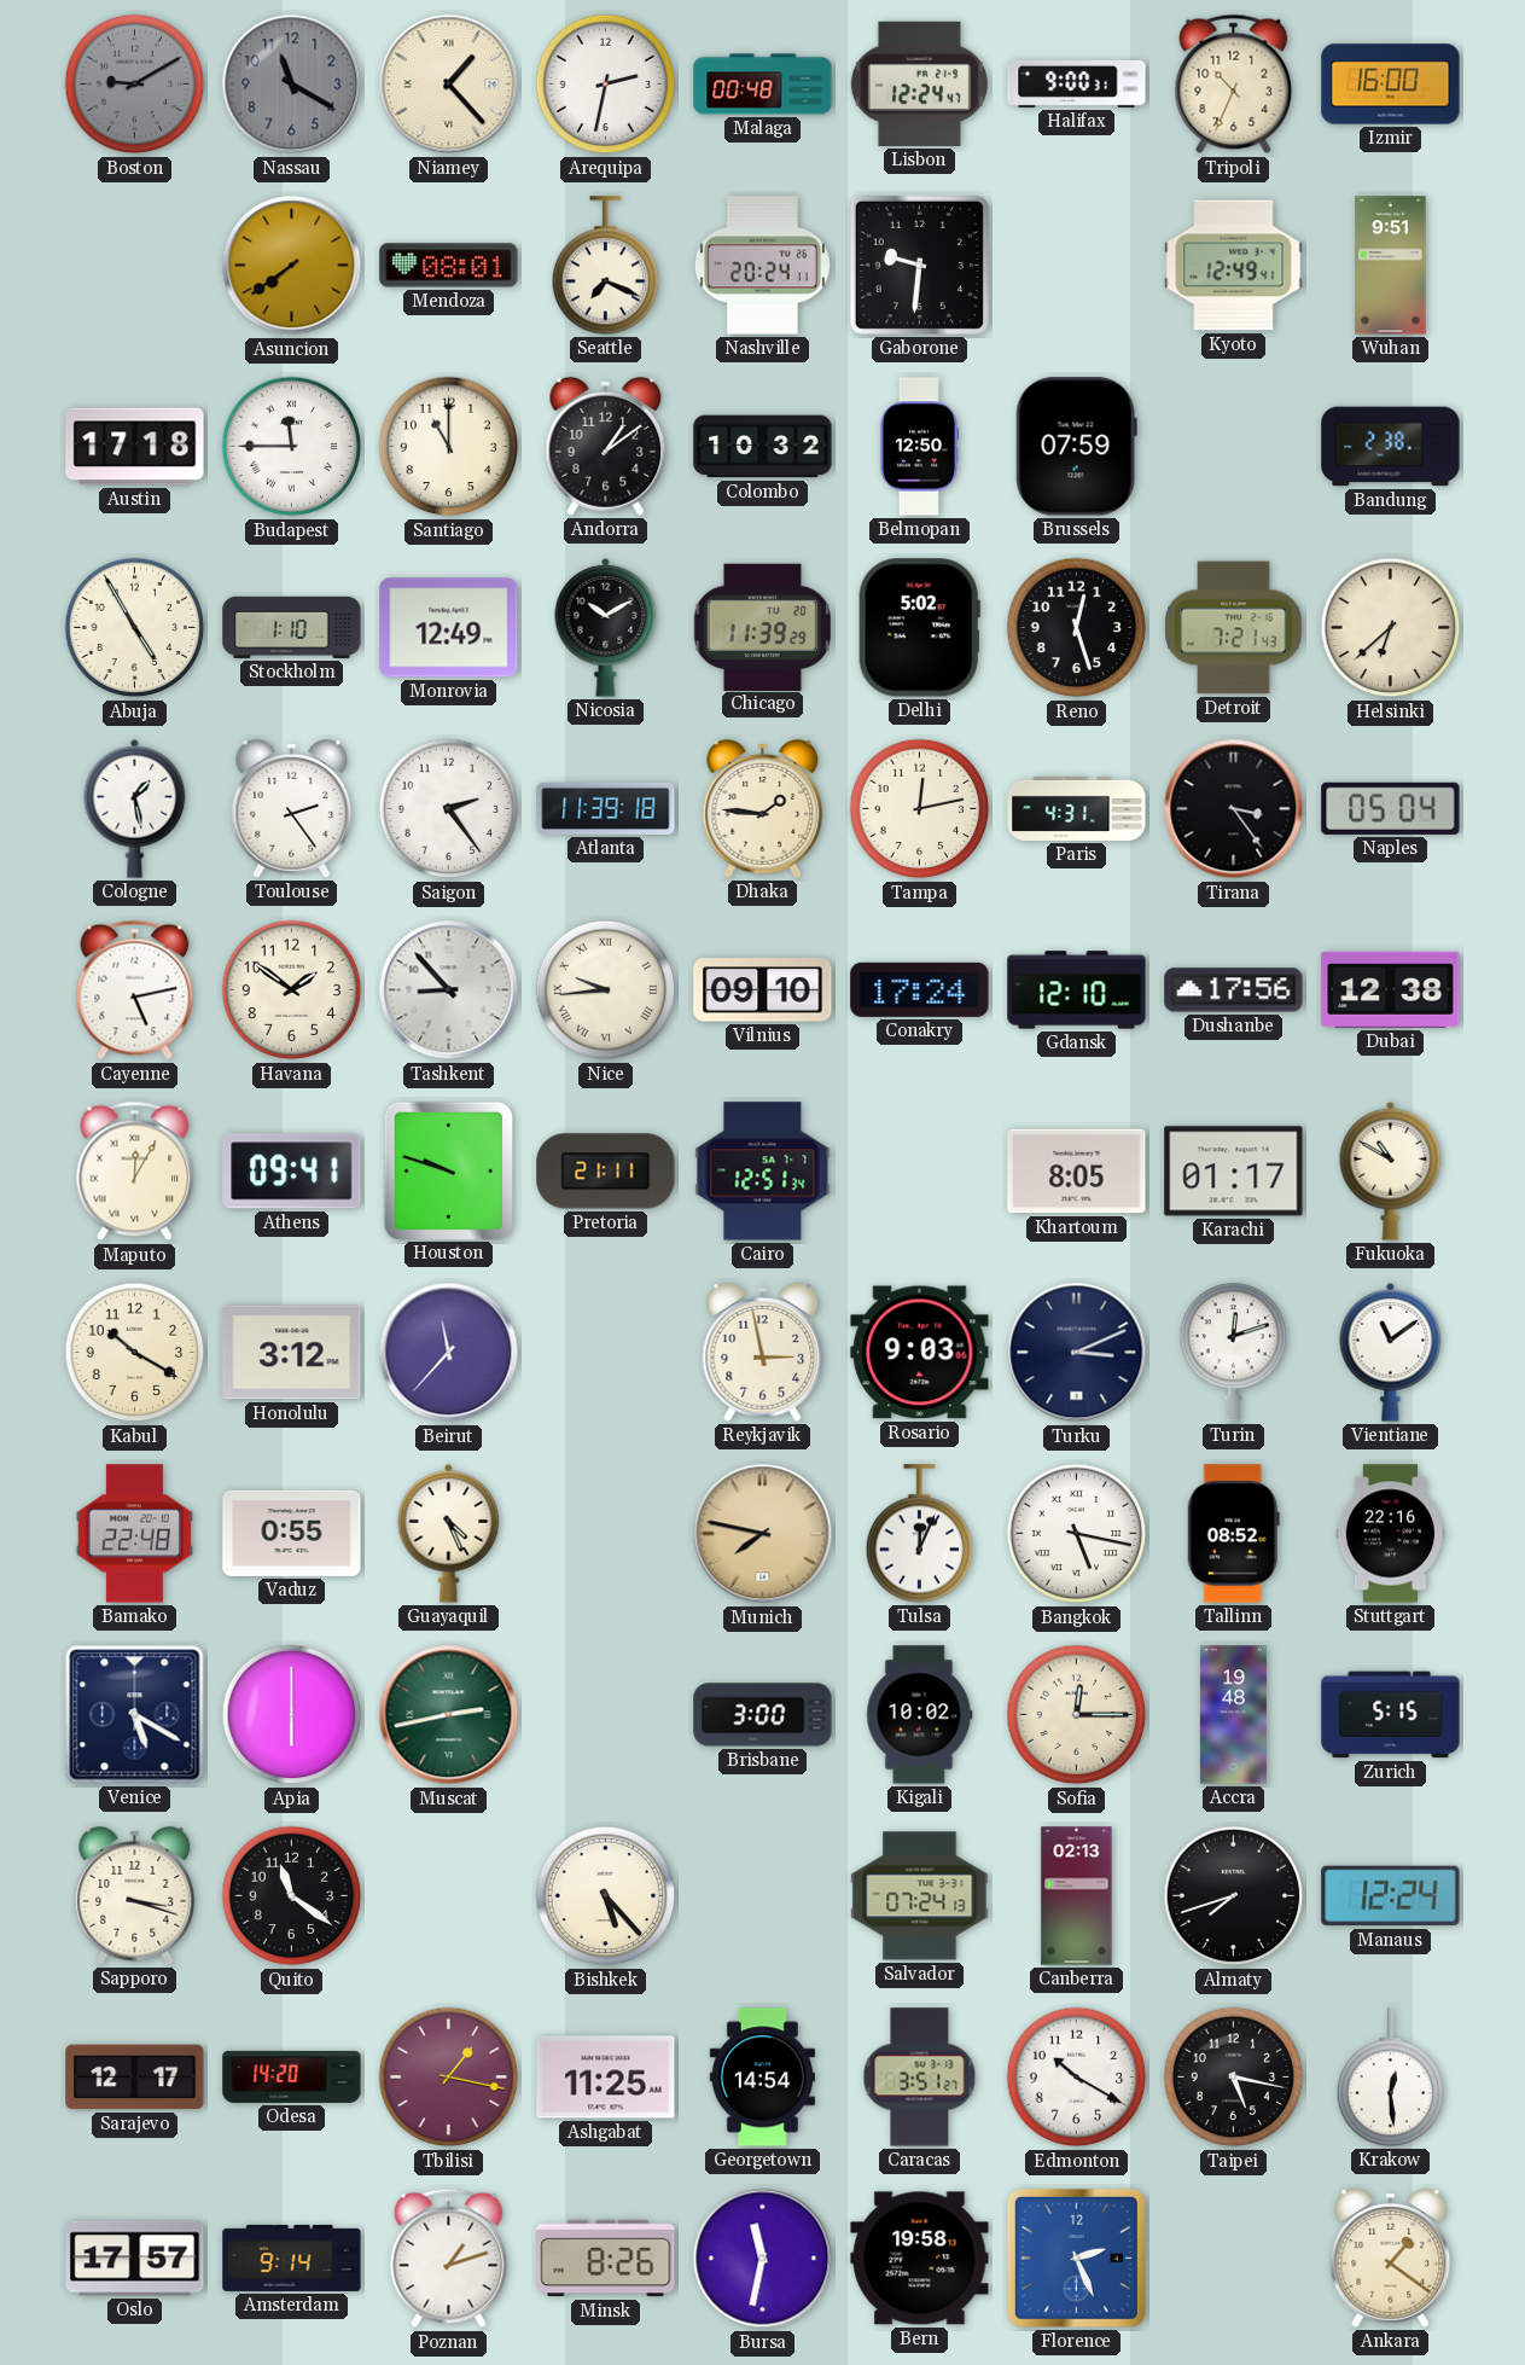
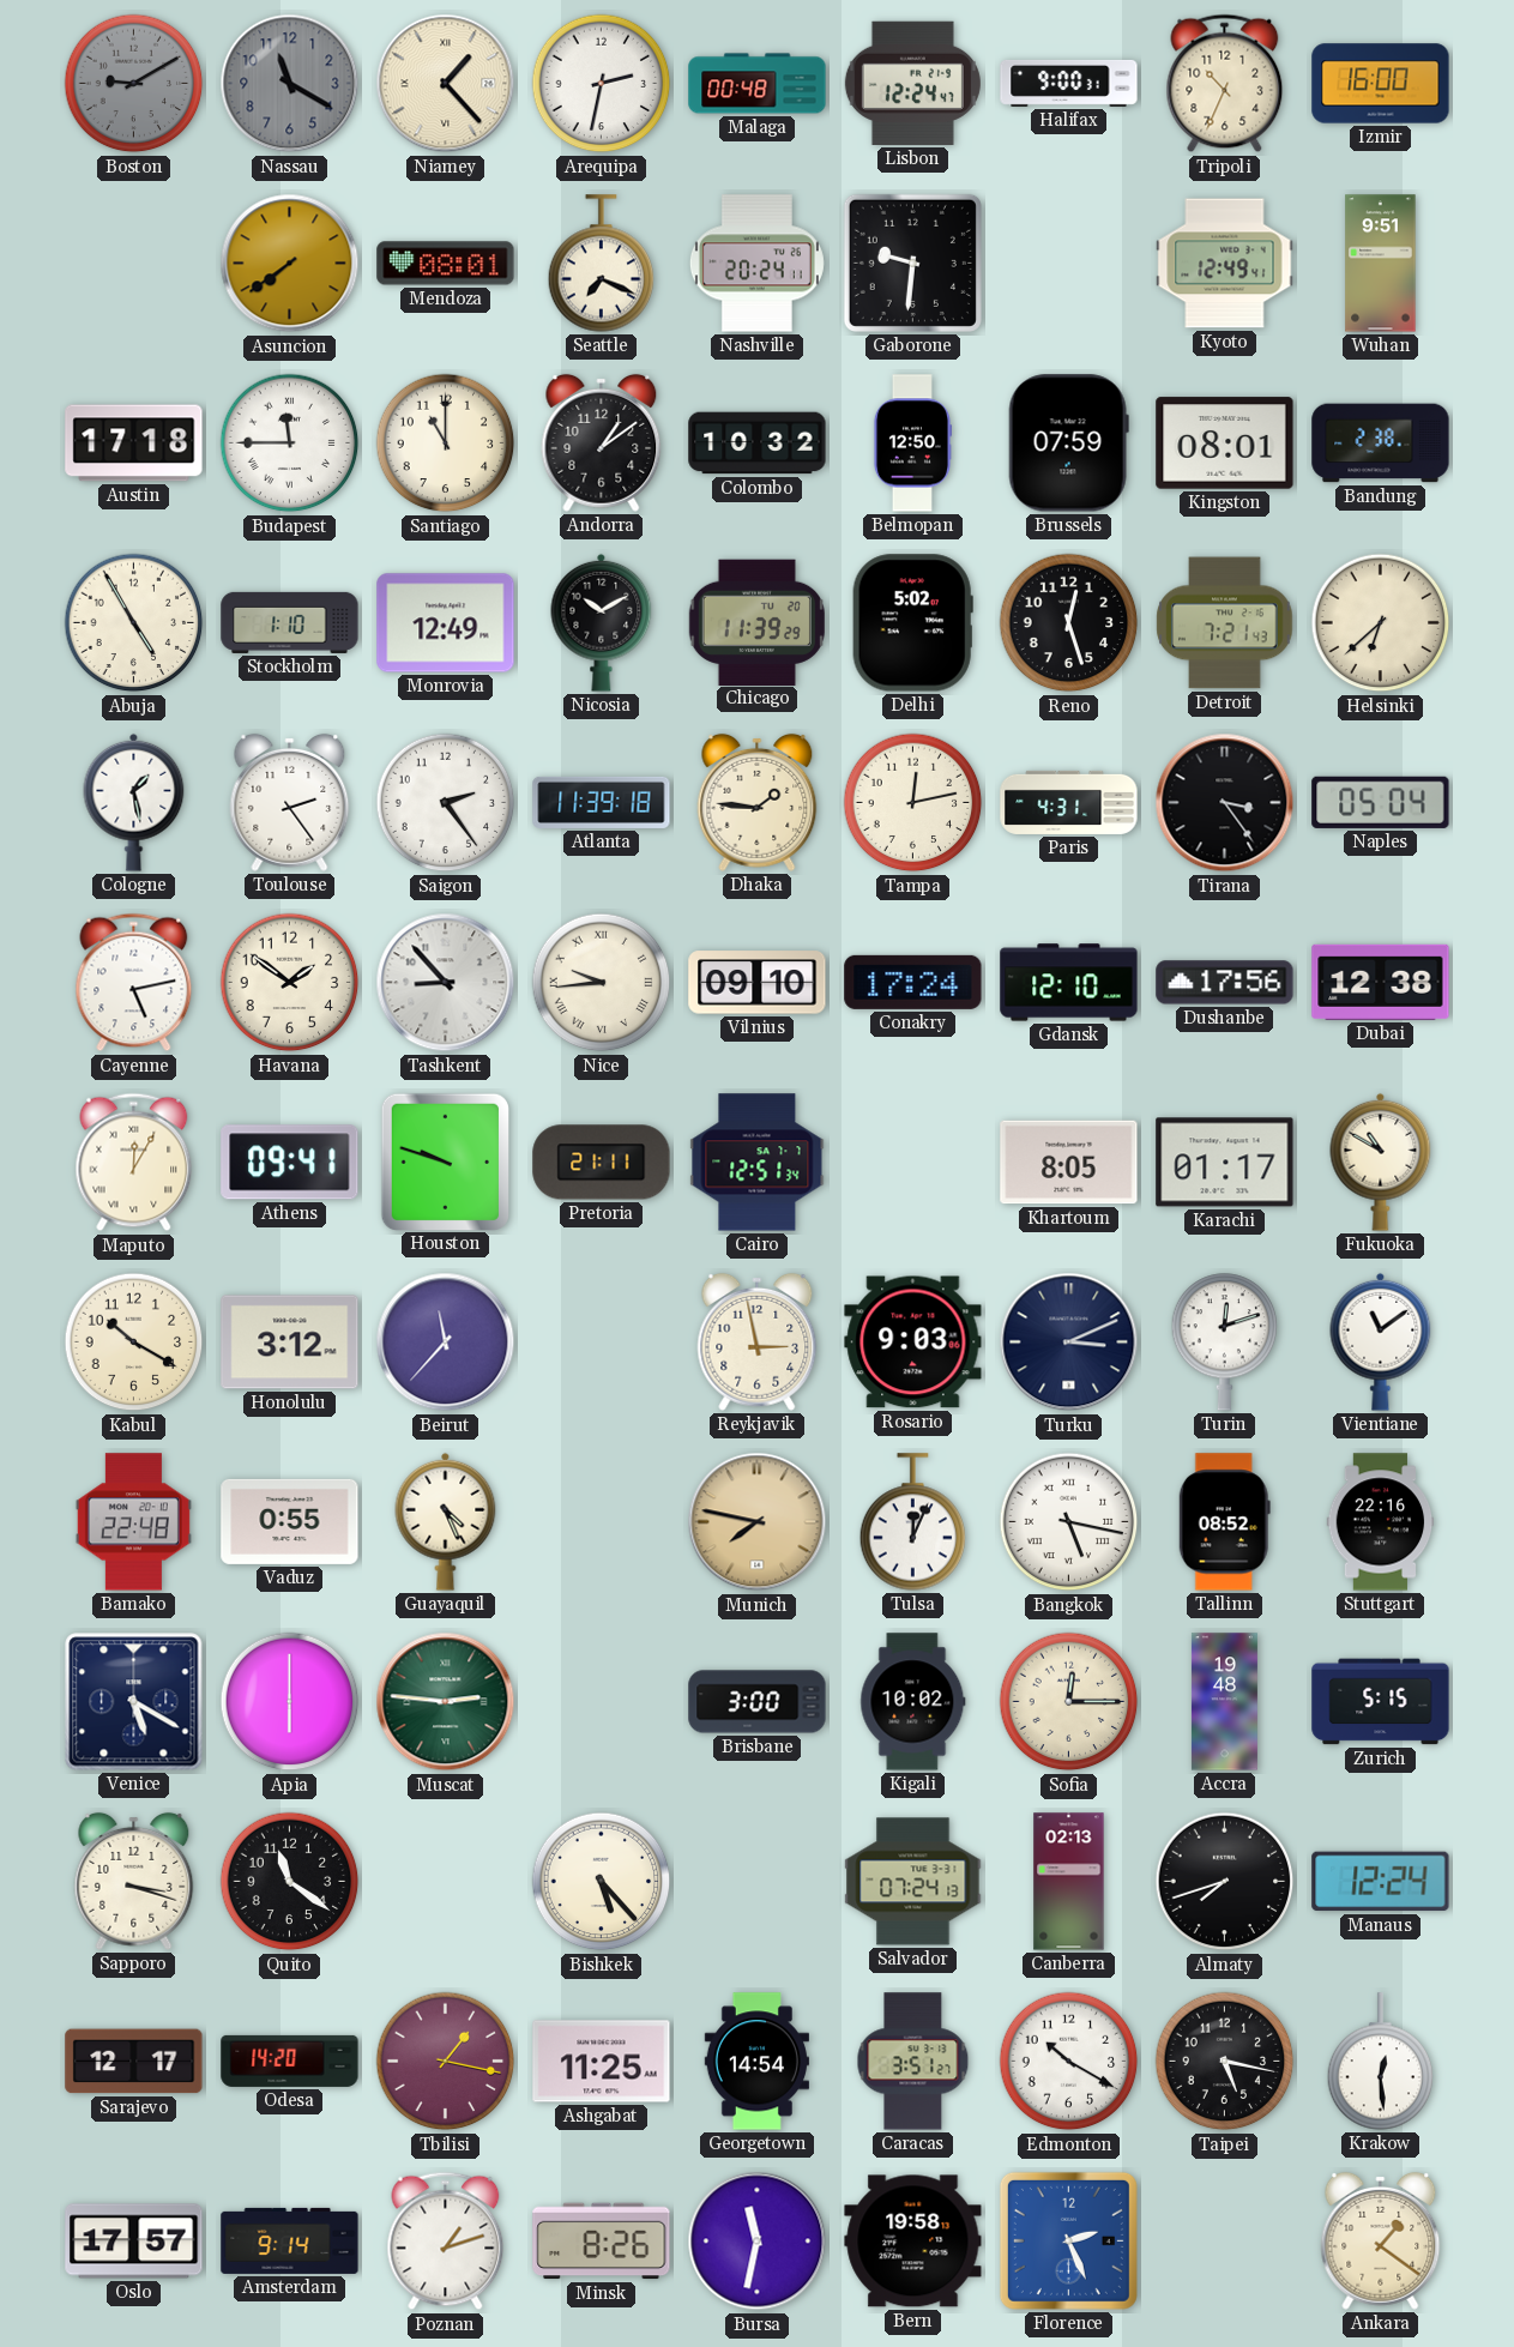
Kingston: none -> 08:01
Muscat: 2:43 -> 2:46
